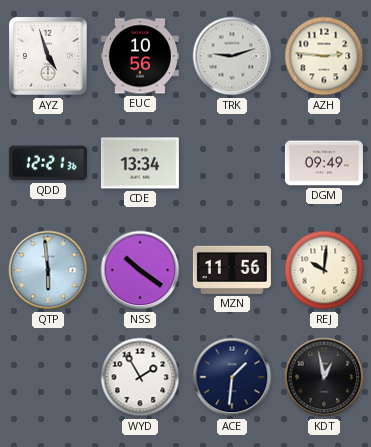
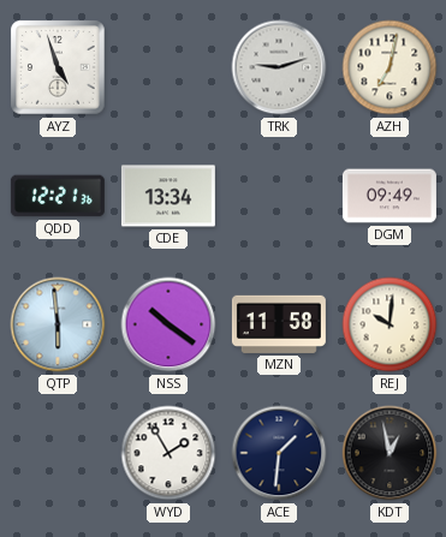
EUC: 10:56 -> none
AZH: 2:46 -> 7:02
MZN: 11:56 -> 11:58
